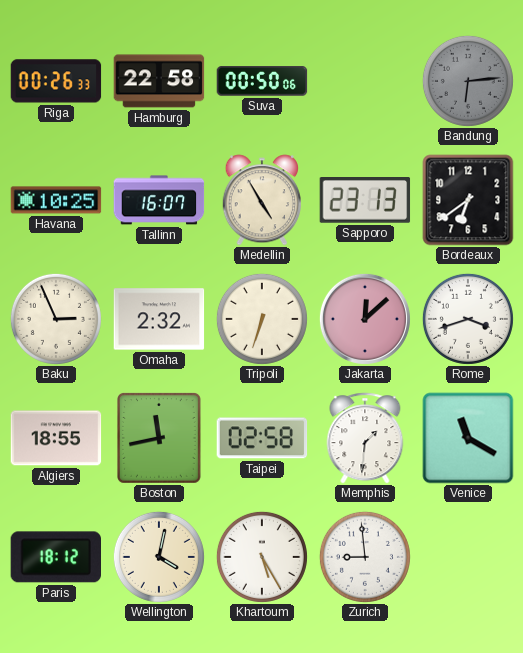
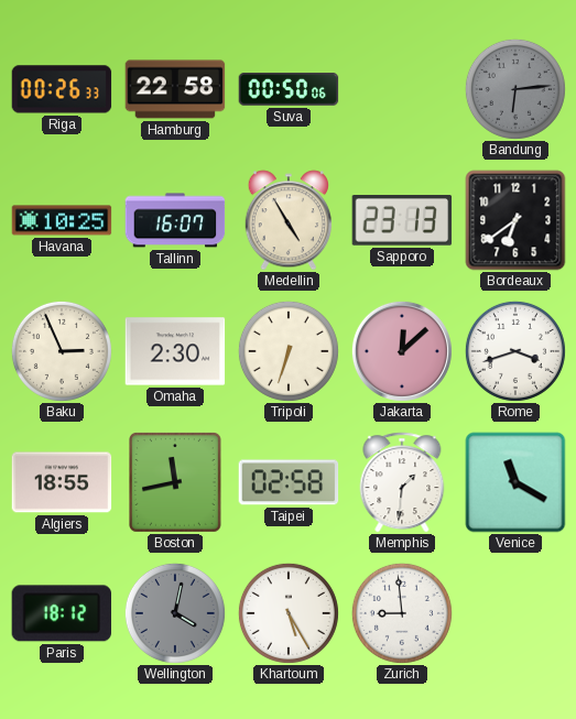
Omaha: 2:32 -> 2:30
Wellington dial: cream -> grey
